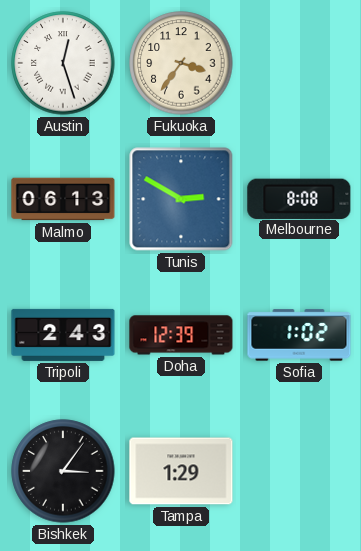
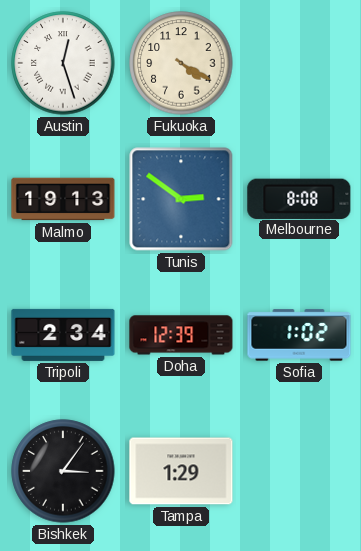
Fukuoka: 3:36 -> 4:20
Malmo: 06:13 -> 19:13
Tunis: 2:50 -> 2:51
Tripoli: 2:43 -> 2:34
